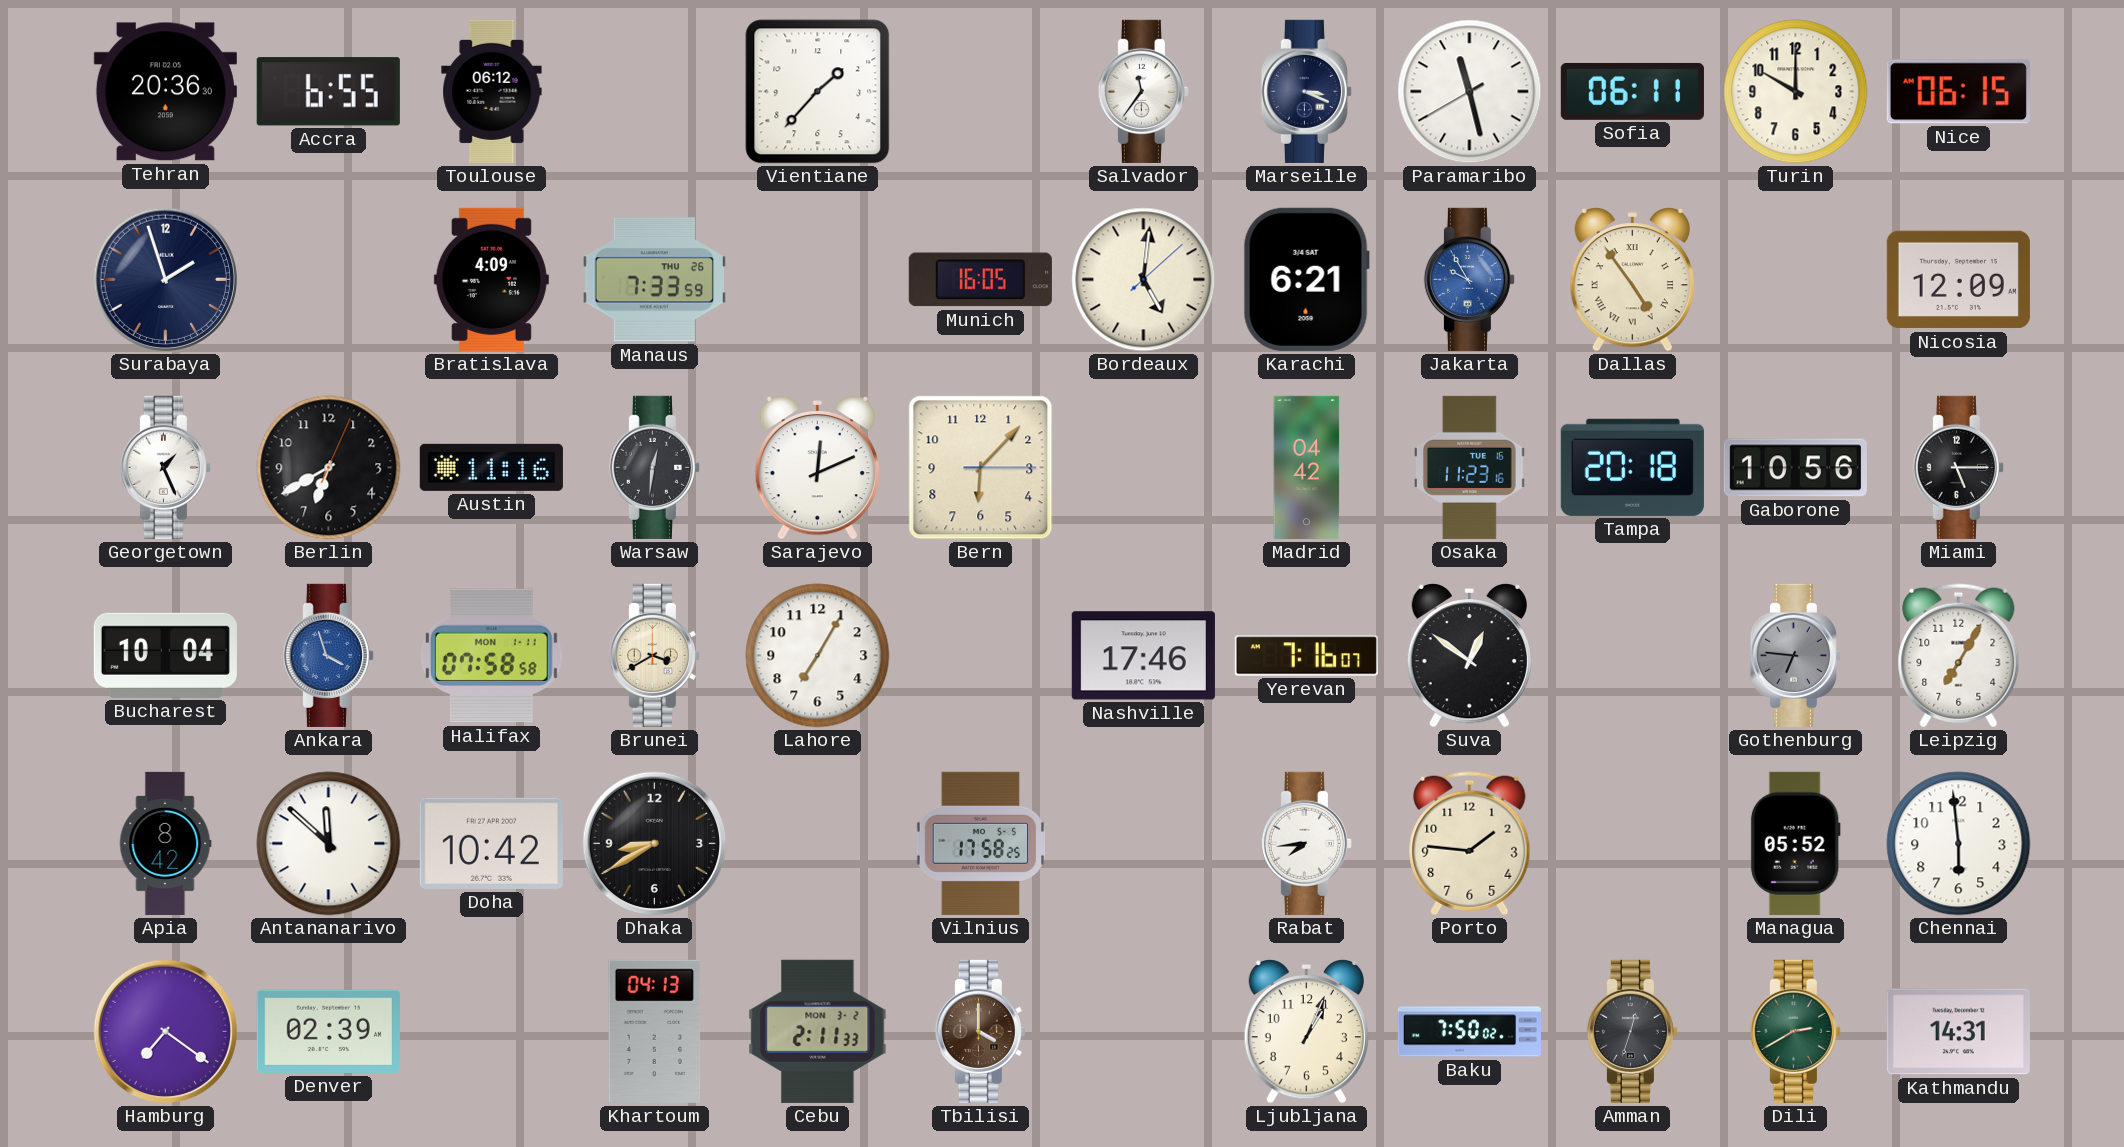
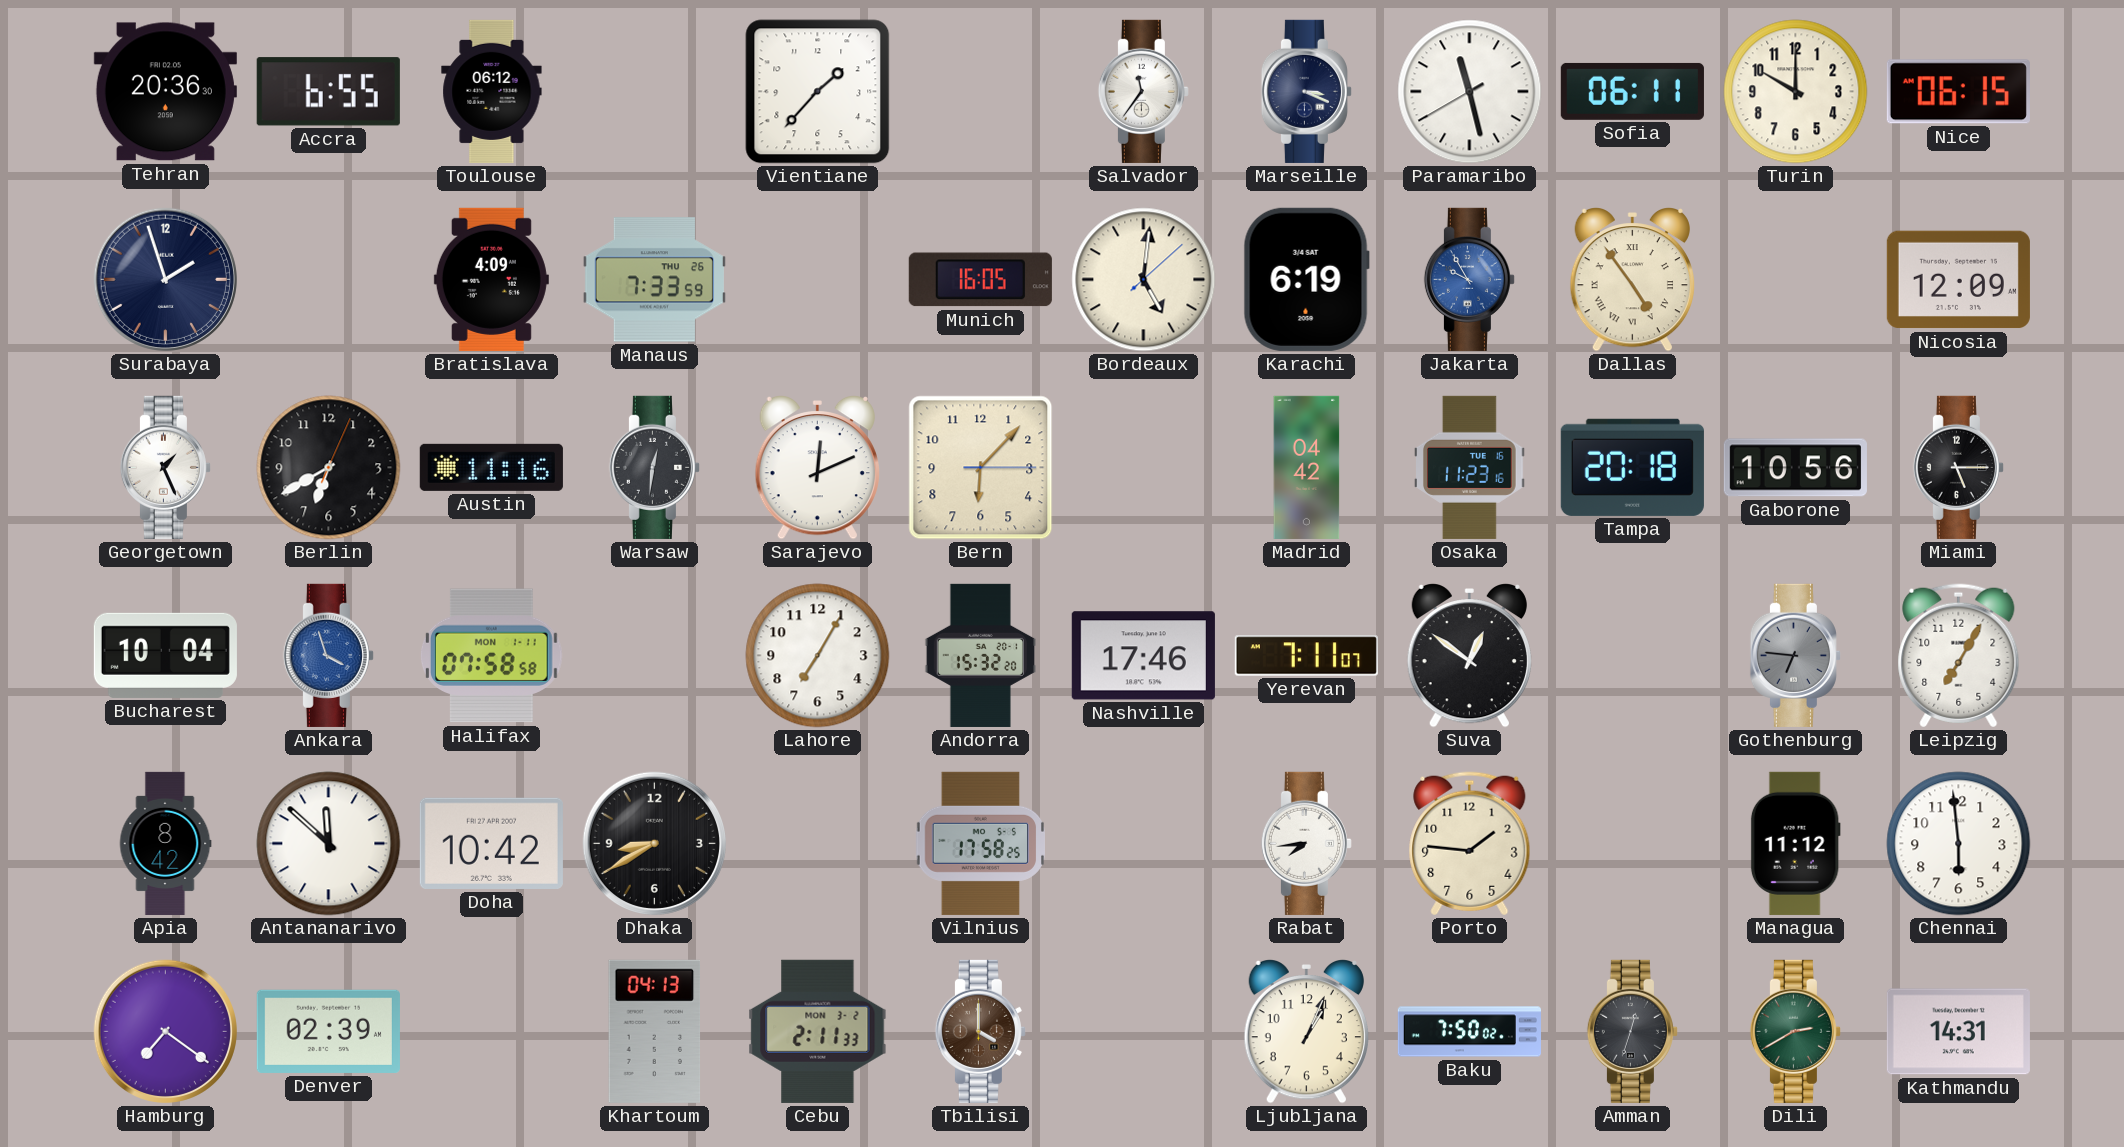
Karachi: 6:21 -> 6:19
Brunei: 3:40 -> none
Andorra: none -> 15:32
Yerevan: 7:16 -> 7:11
Managua: 05:52 -> 11:12
